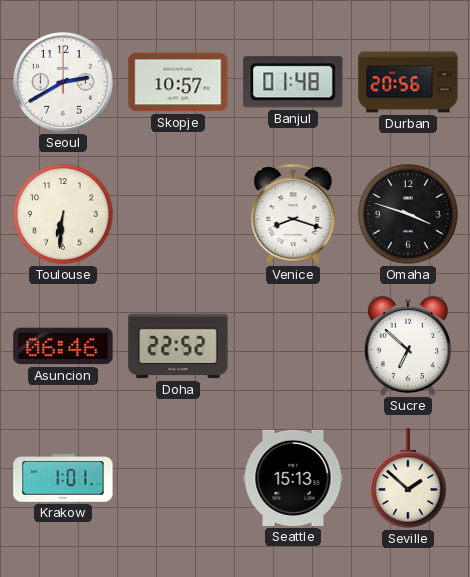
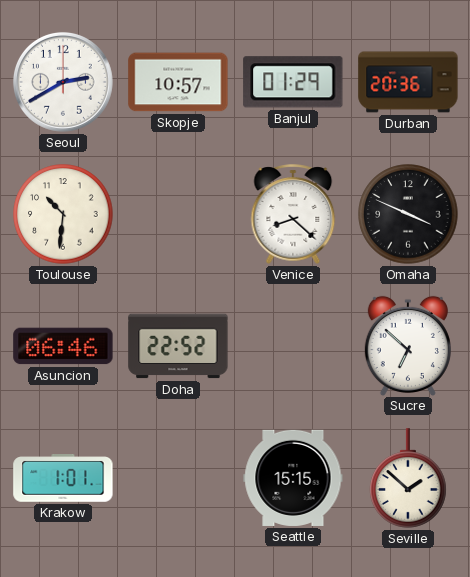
Banjul: 01:48 -> 01:29
Durban: 20:56 -> 20:36
Toulouse: 6:31 -> 10:31
Venice: 8:18 -> 8:22
Omaha: 3:48 -> 3:49
Seattle: 15:13 -> 15:15
